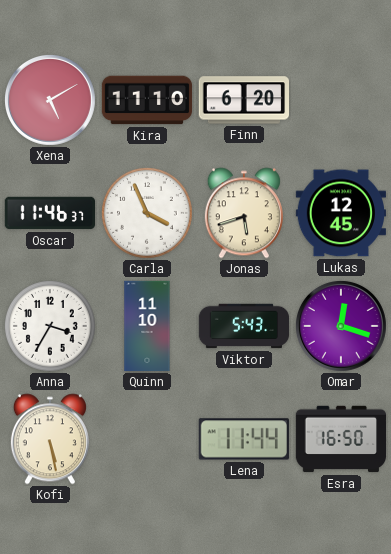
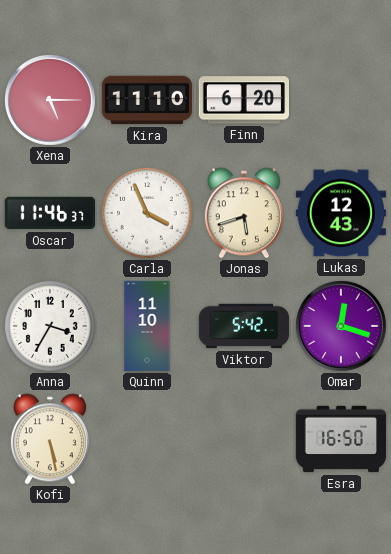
Xena: 5:10 -> 5:15
Lukas: 12:45 -> 12:43
Viktor: 5:43 -> 5:42
Lena: 11:44 -> none
